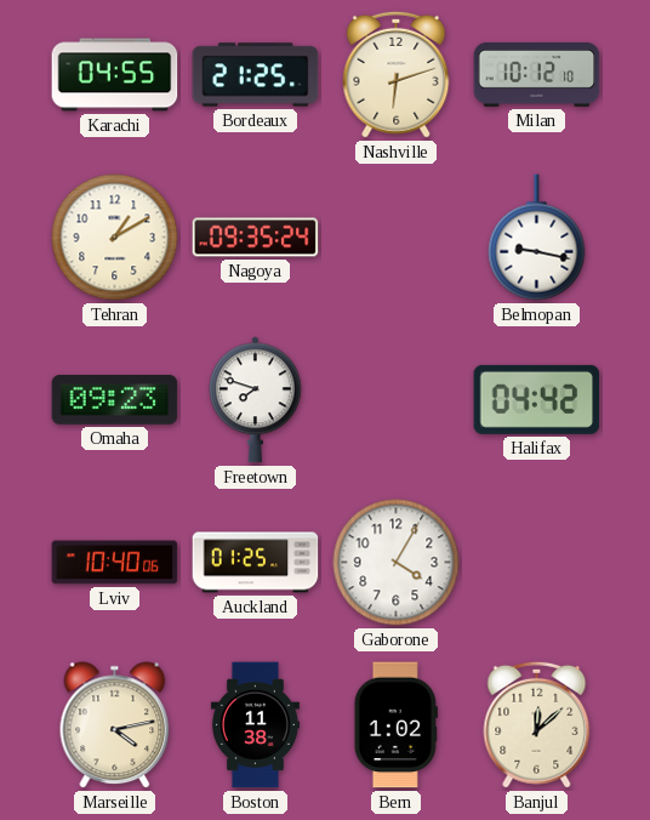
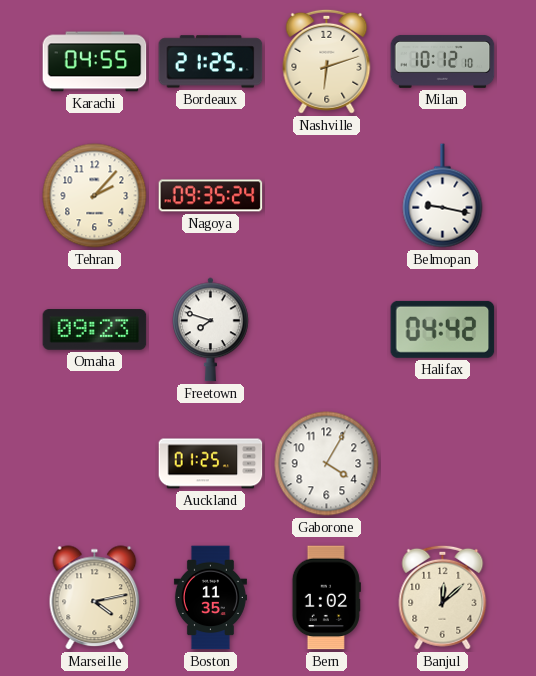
Tehran: 1:10 -> 2:07
Lviv: 10:40 -> none
Boston: 11:38 -> 11:35
